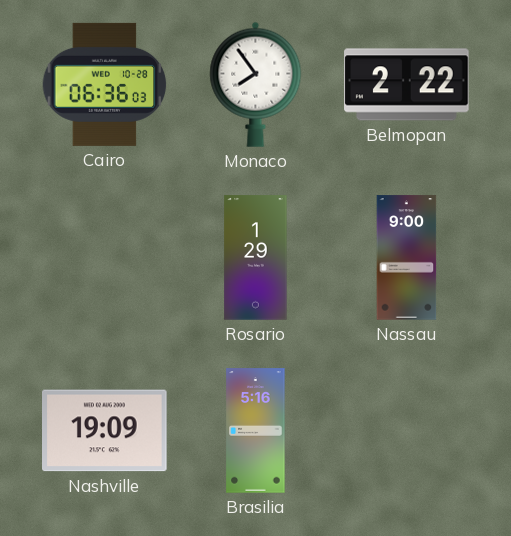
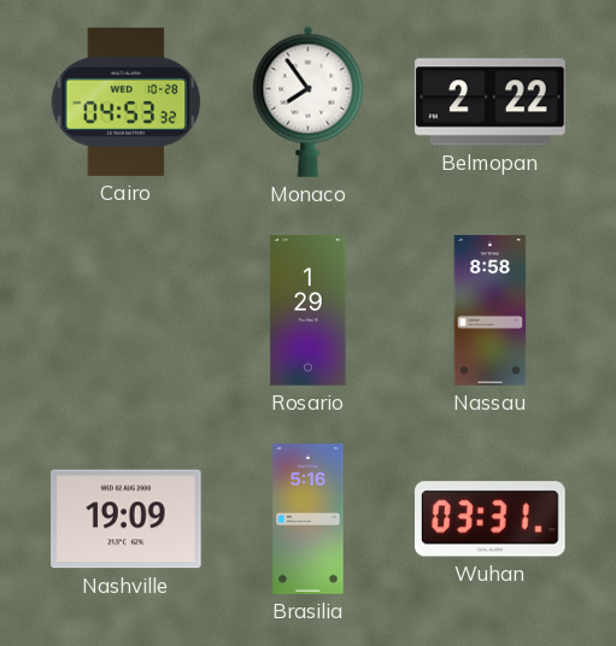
Cairo: 06:36 -> 04:53
Nassau: 9:00 -> 8:58
Wuhan: none -> 03:31
